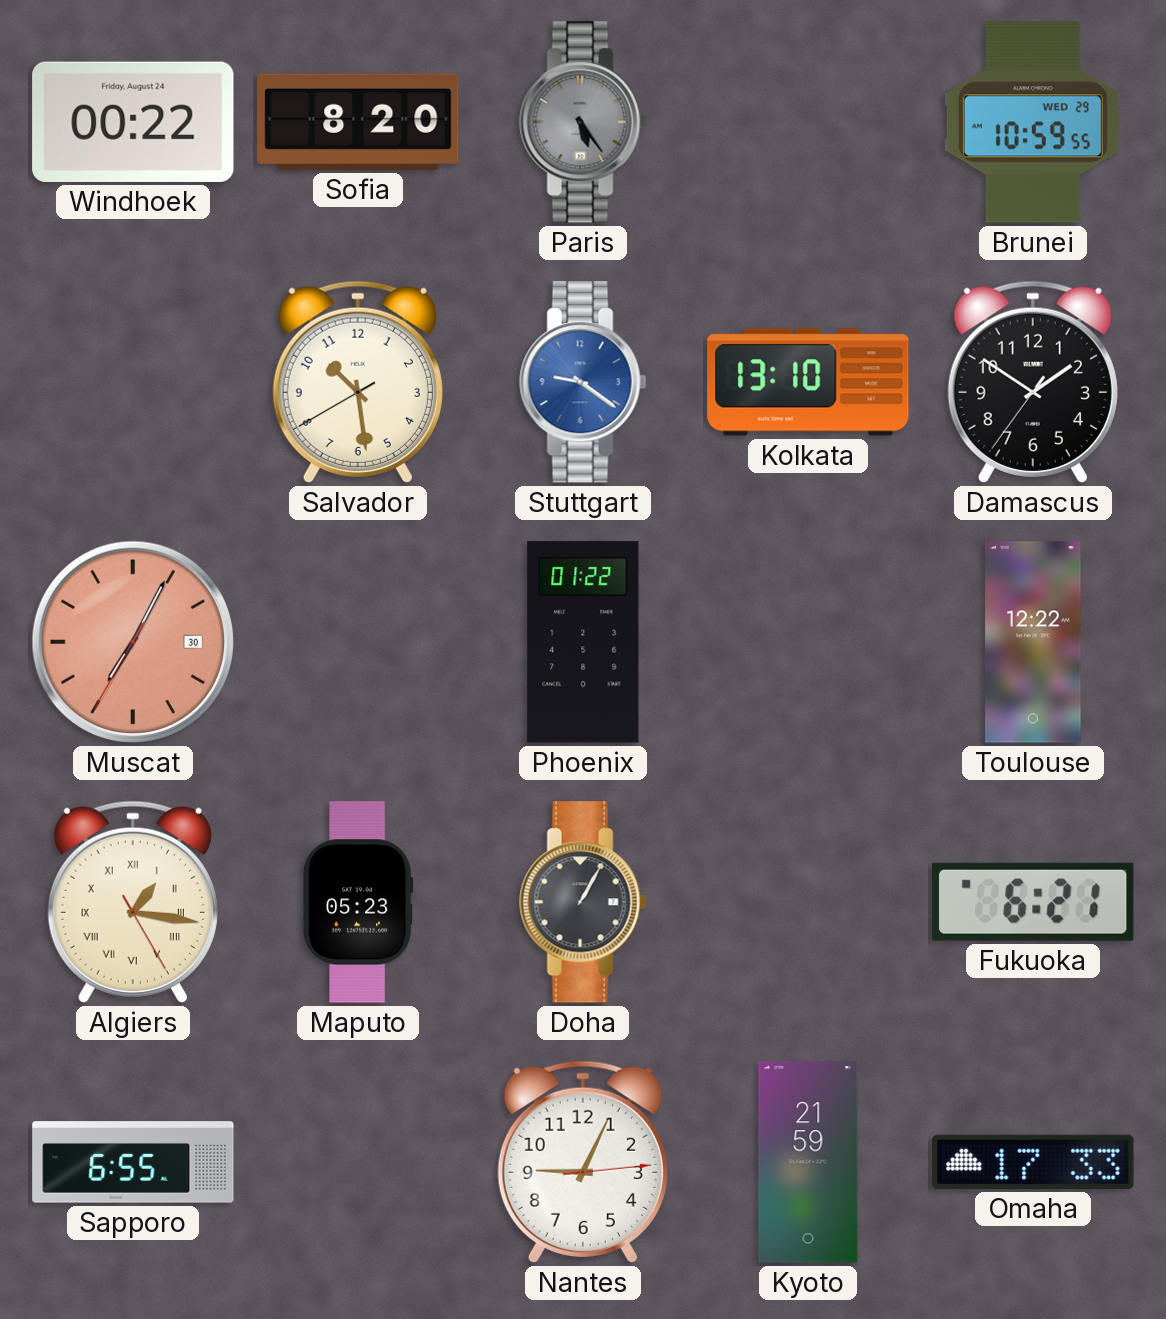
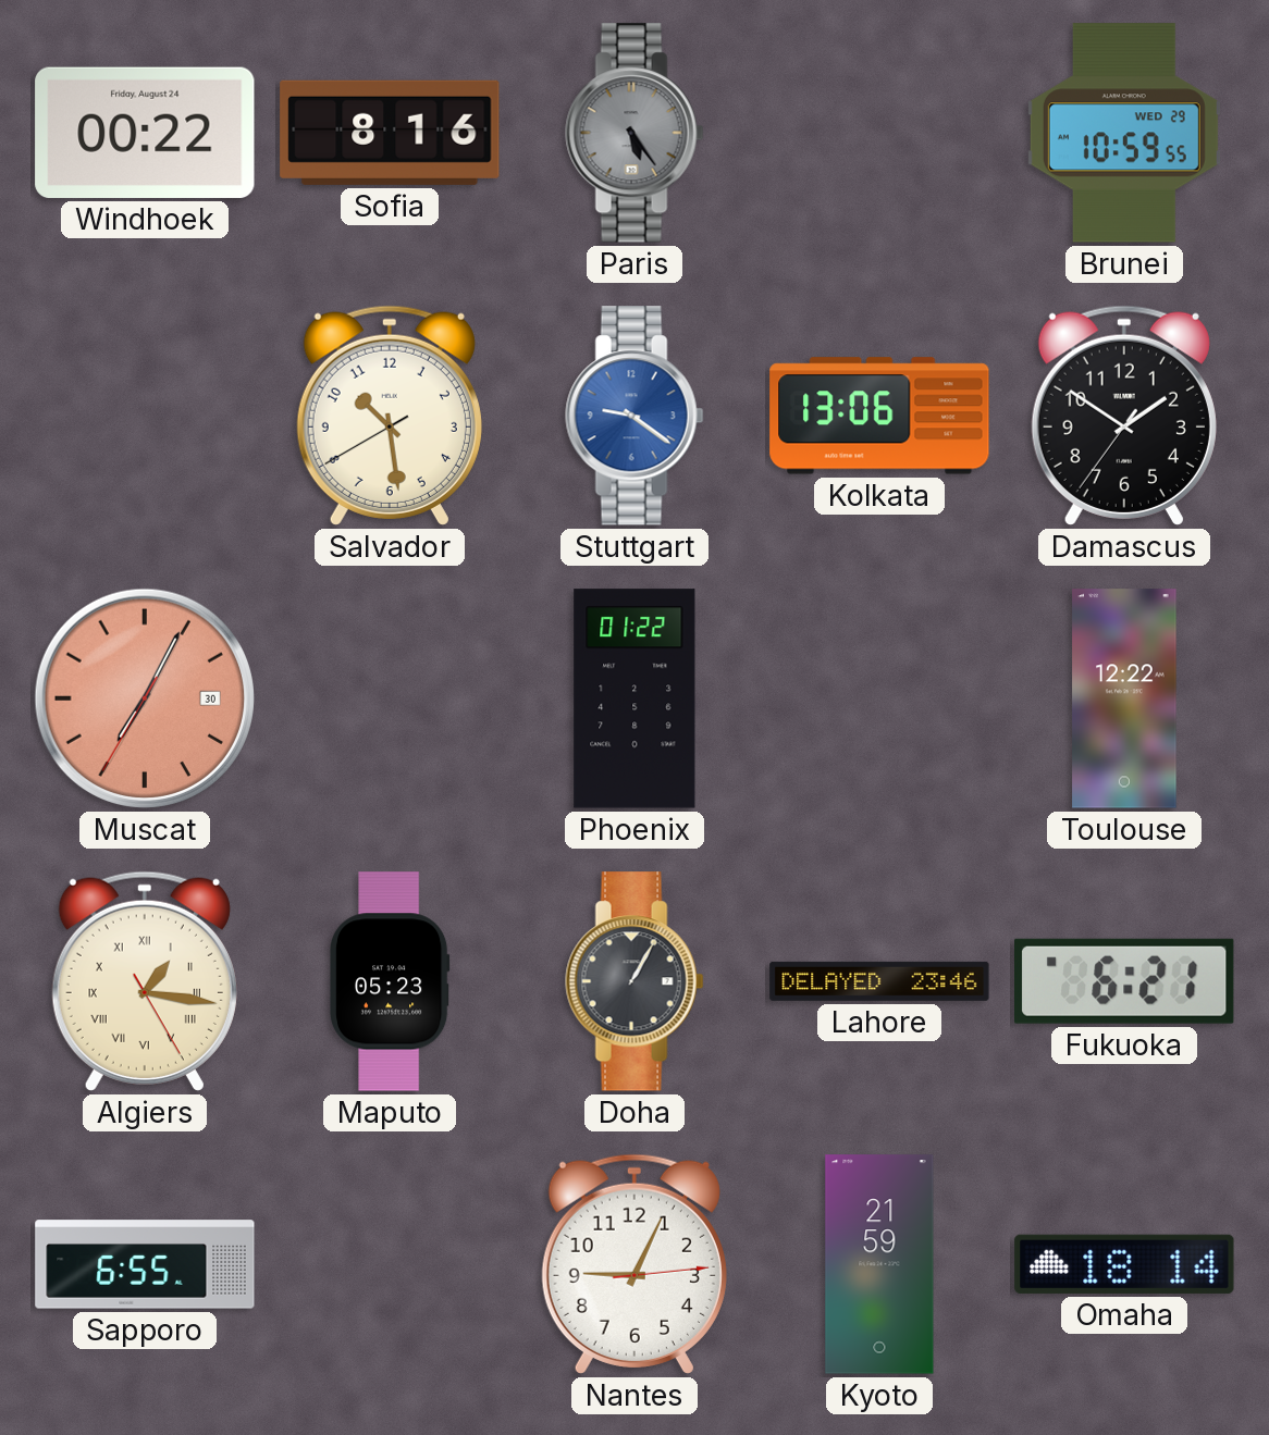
Sofia: 8:20 -> 8:16
Kolkata: 13:10 -> 13:06
Lahore: none -> 23:46
Omaha: 17:33 -> 18:14
